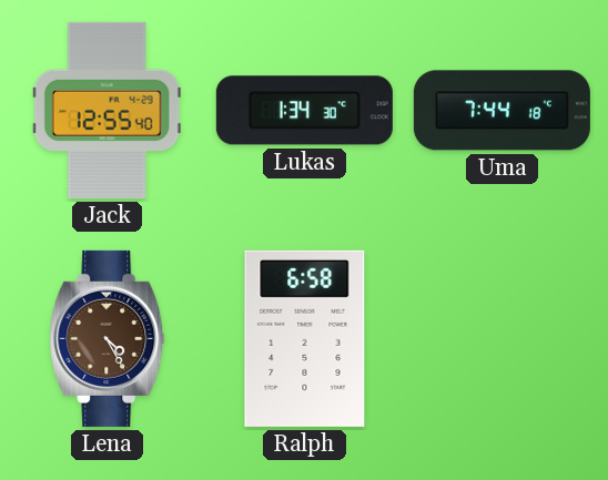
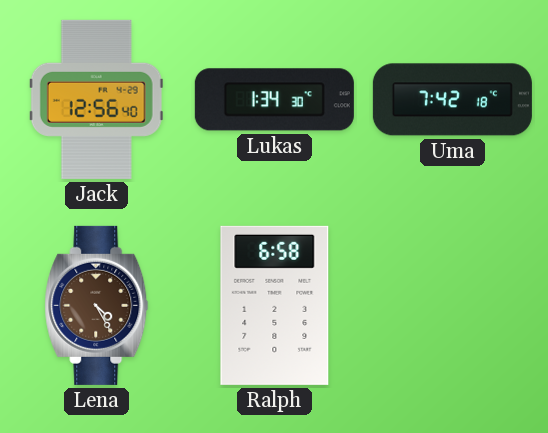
Jack: 12:55 -> 12:56
Uma: 7:44 -> 7:42
